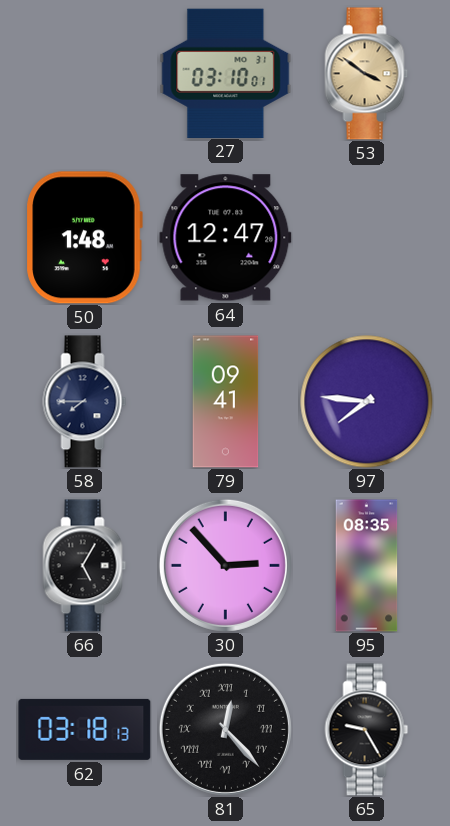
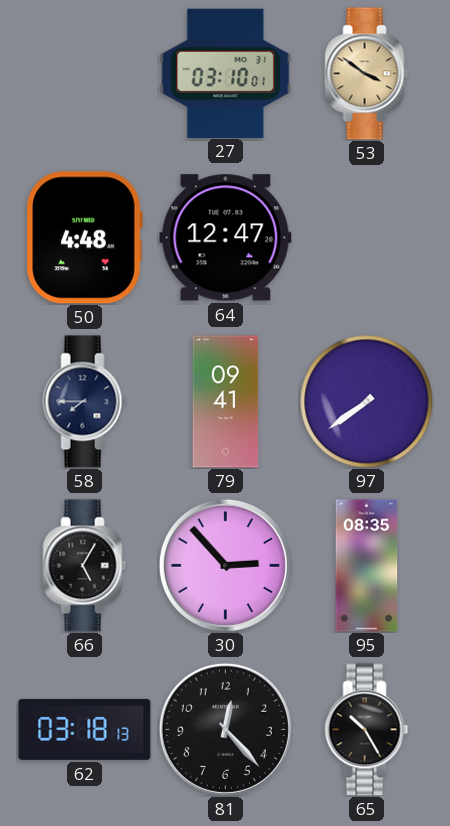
50: 1:48 -> 4:48
97: 7:46 -> 7:39
81 numerals: Roman -> Arabic
65: 9:25 -> 10:25
